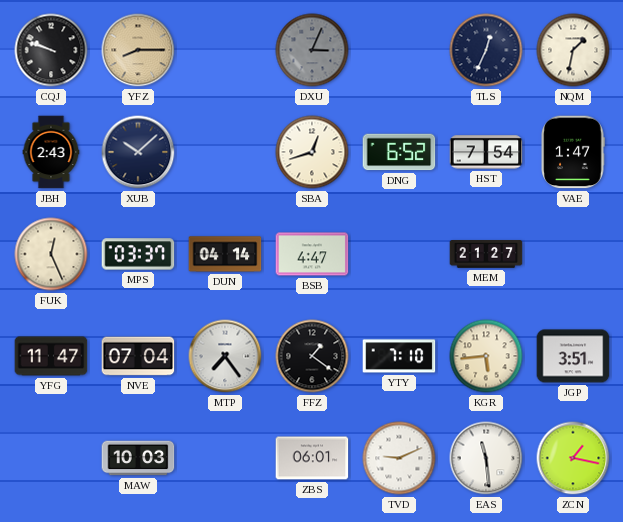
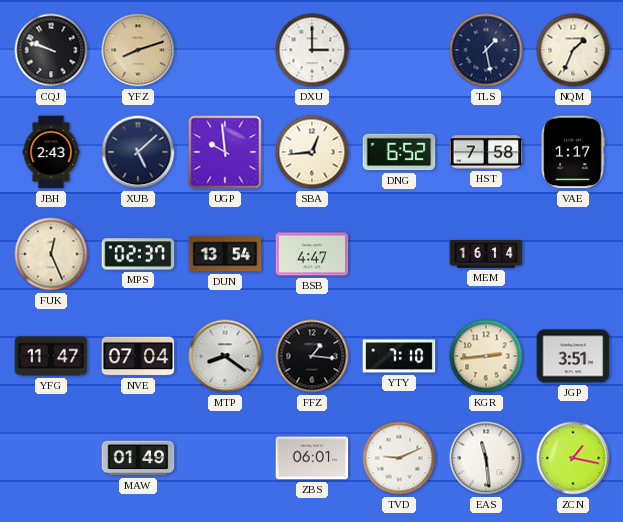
YFZ: 8:15 -> 8:12
DXU: 3:04 -> 3:00
DXU dial: grey -> white
TLS: 12:34 -> 1:28
NQM: 1:32 -> 1:34
XUB: 10:08 -> 5:08
UGP: none -> 9:59
SBA: 12:42 -> 12:44
HST: 7:54 -> 7:58
VAE: 1:47 -> 1:17
MPS: 03:37 -> 02:37
DUN: 04:14 -> 13:54
MEM: 21:27 -> 16:14
MTP: 7:24 -> 8:21
FFZ: 1:21 -> 1:16
KGR: 5:44 -> 2:44
MAW: 10:03 -> 01:49
